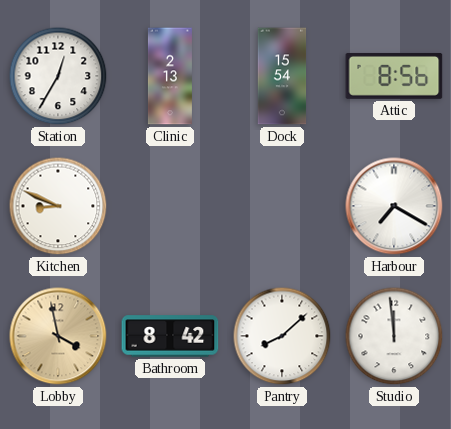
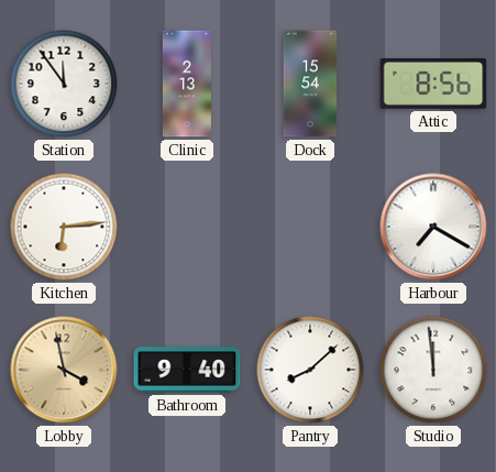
Station: 12:35 -> 11:54
Kitchen: 8:49 -> 6:14
Bathroom: 8:42 -> 9:40
